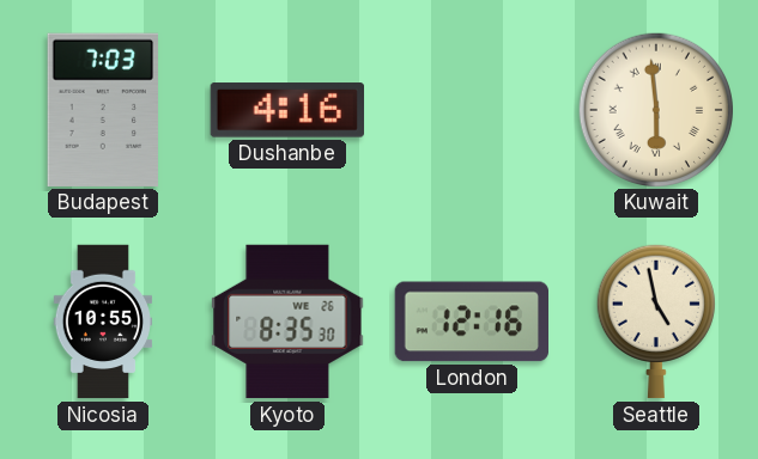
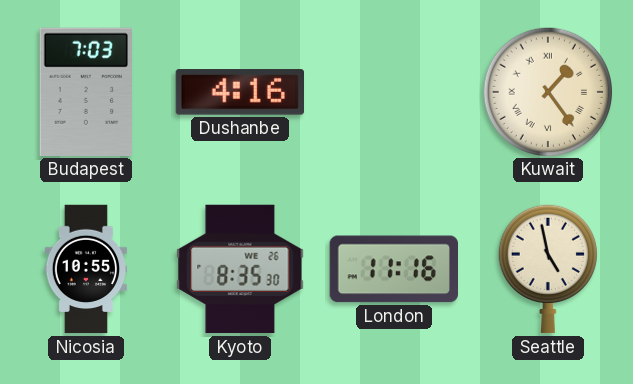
Kuwait: 5:59 -> 1:24
London: 12:16 -> 11:16
